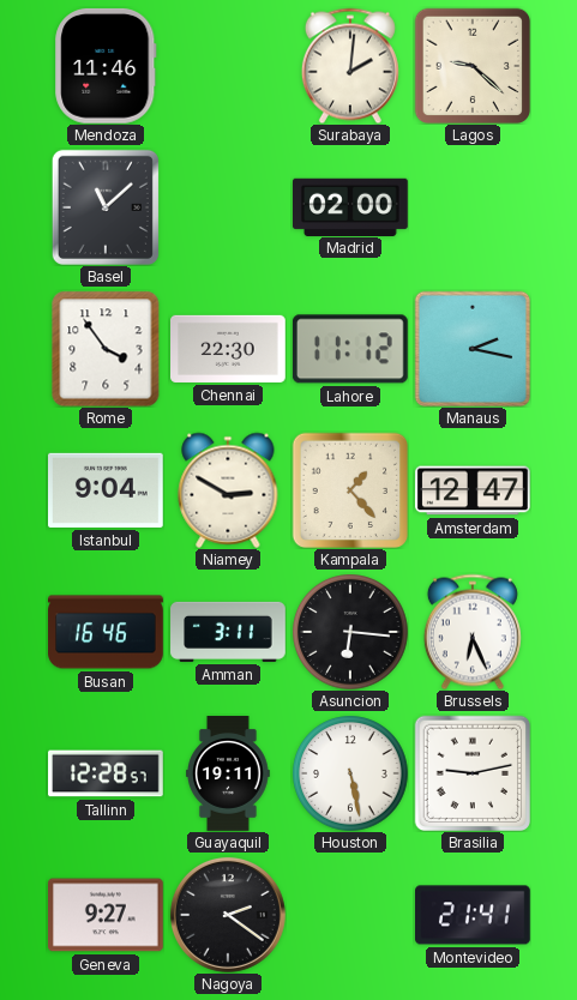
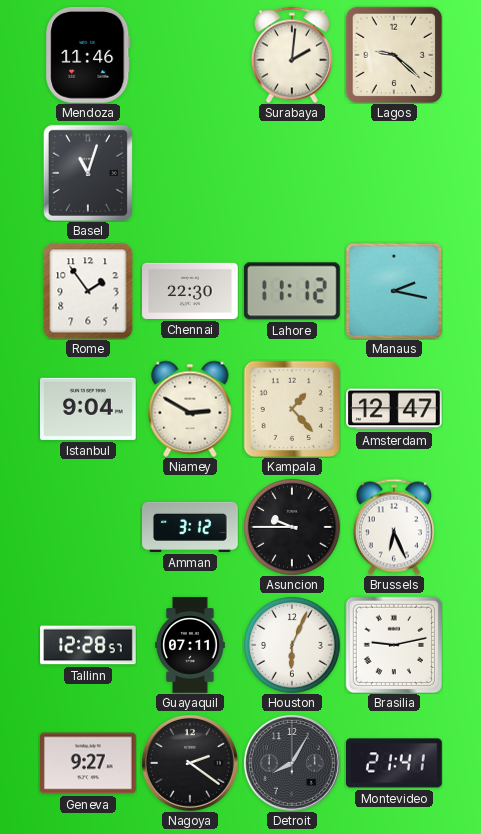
Basel: 11:08 -> 11:03
Madrid: 02:00 -> none
Rome: 3:54 -> 1:54
Busan: 16:46 -> none
Amman: 3:11 -> 3:12
Asuncion: 6:16 -> 9:45
Guayaquil: 19:11 -> 07:11
Houston: 5:28 -> 6:04
Detroit: none -> 8:05
